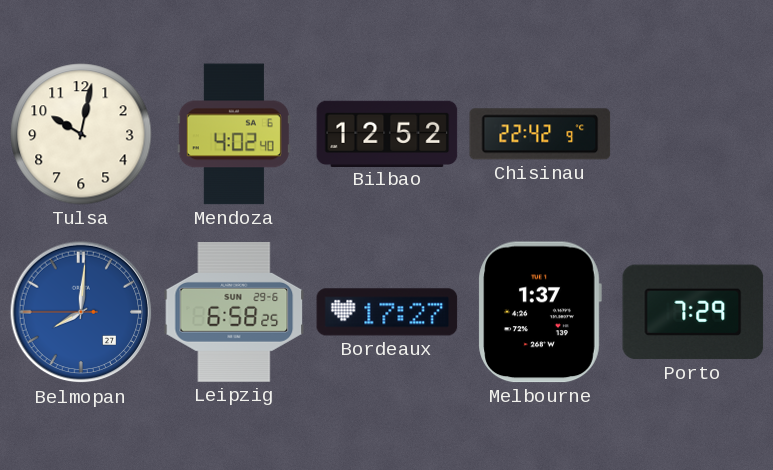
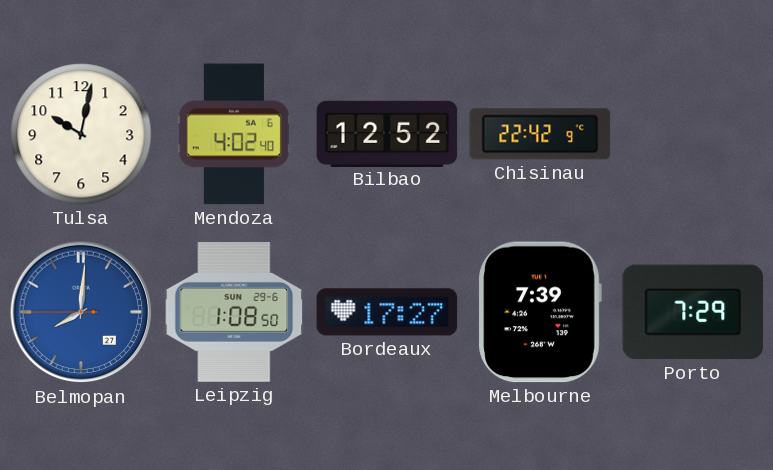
Leipzig: 6:58 -> 1:08
Melbourne: 1:37 -> 7:39
